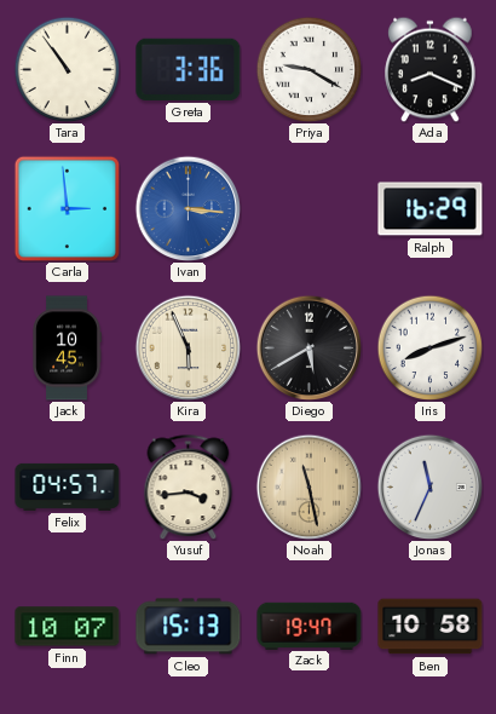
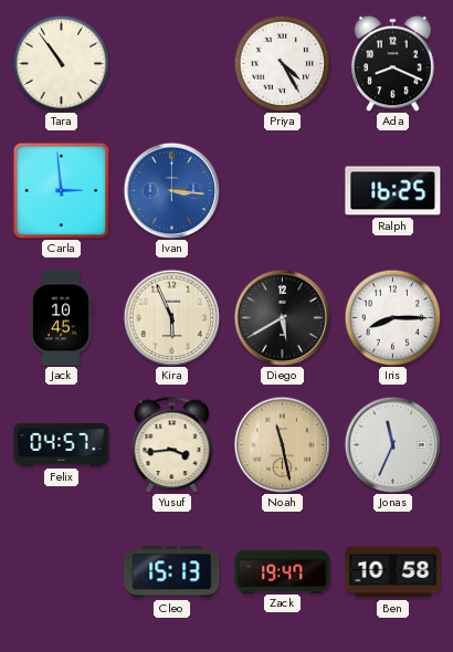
Greta: 3:36 -> none
Priya: 9:20 -> 4:25
Ralph: 16:29 -> 16:25
Iris: 8:12 -> 8:15
Finn: 10:07 -> none
